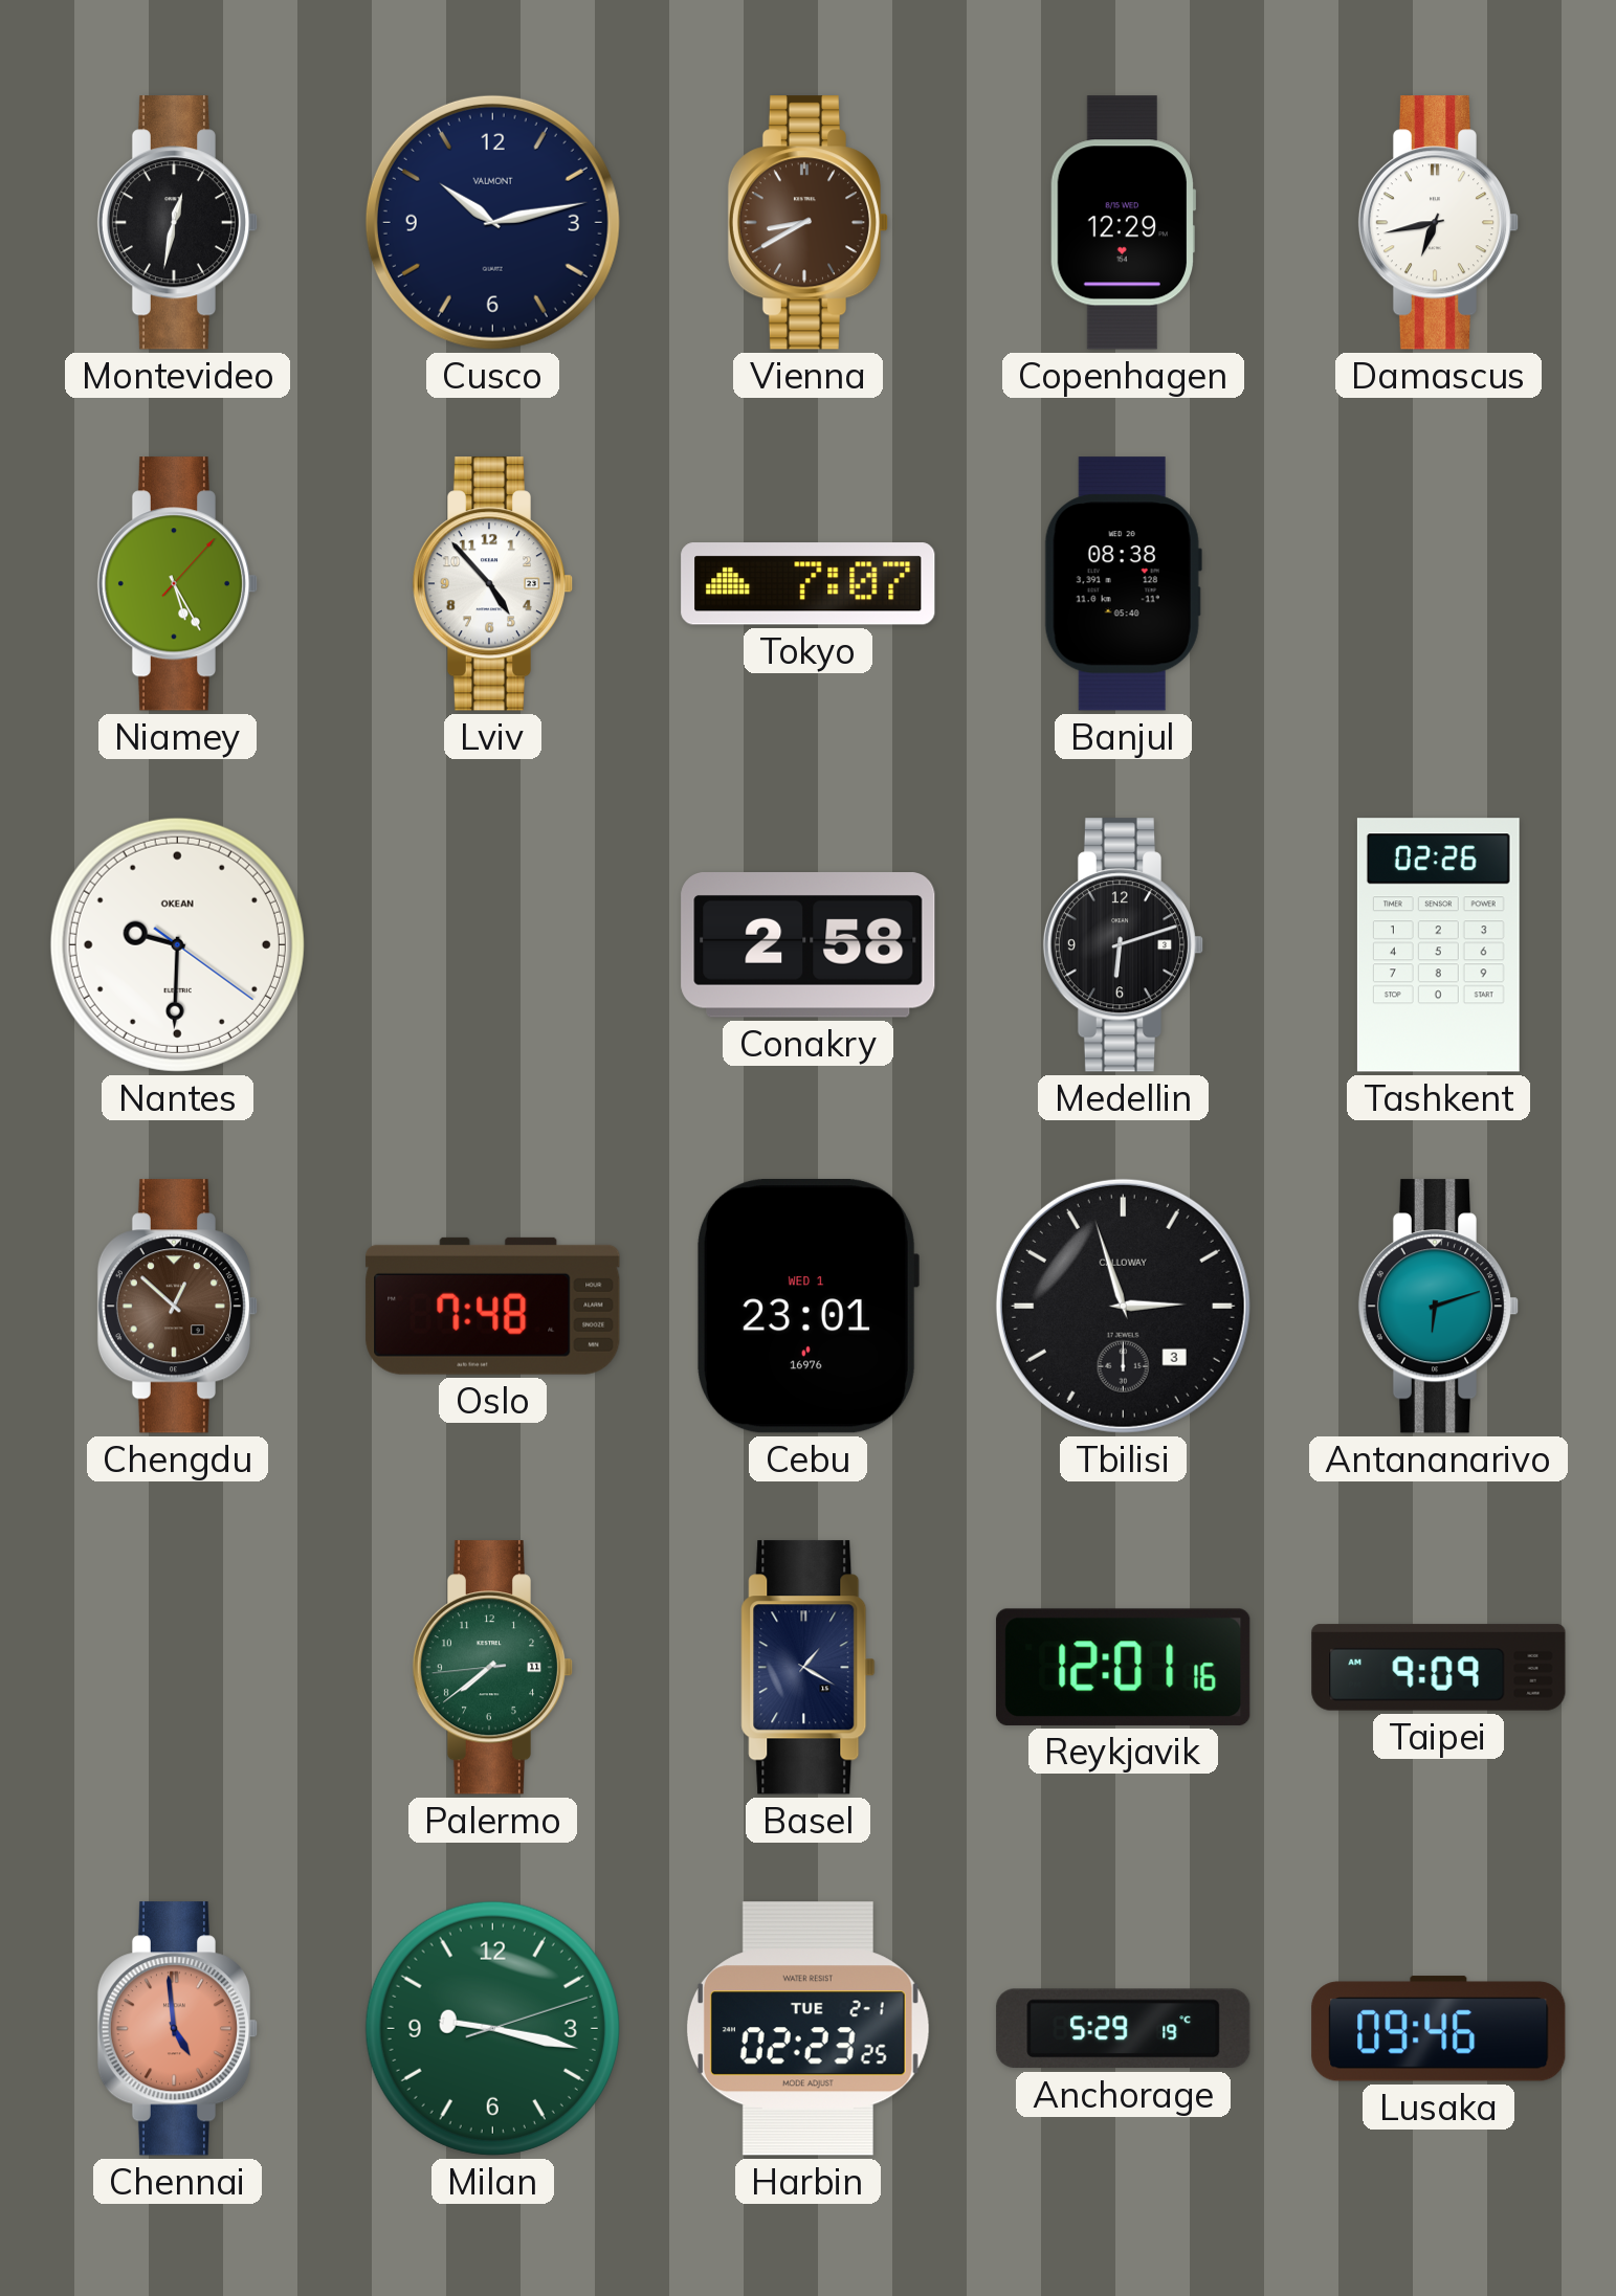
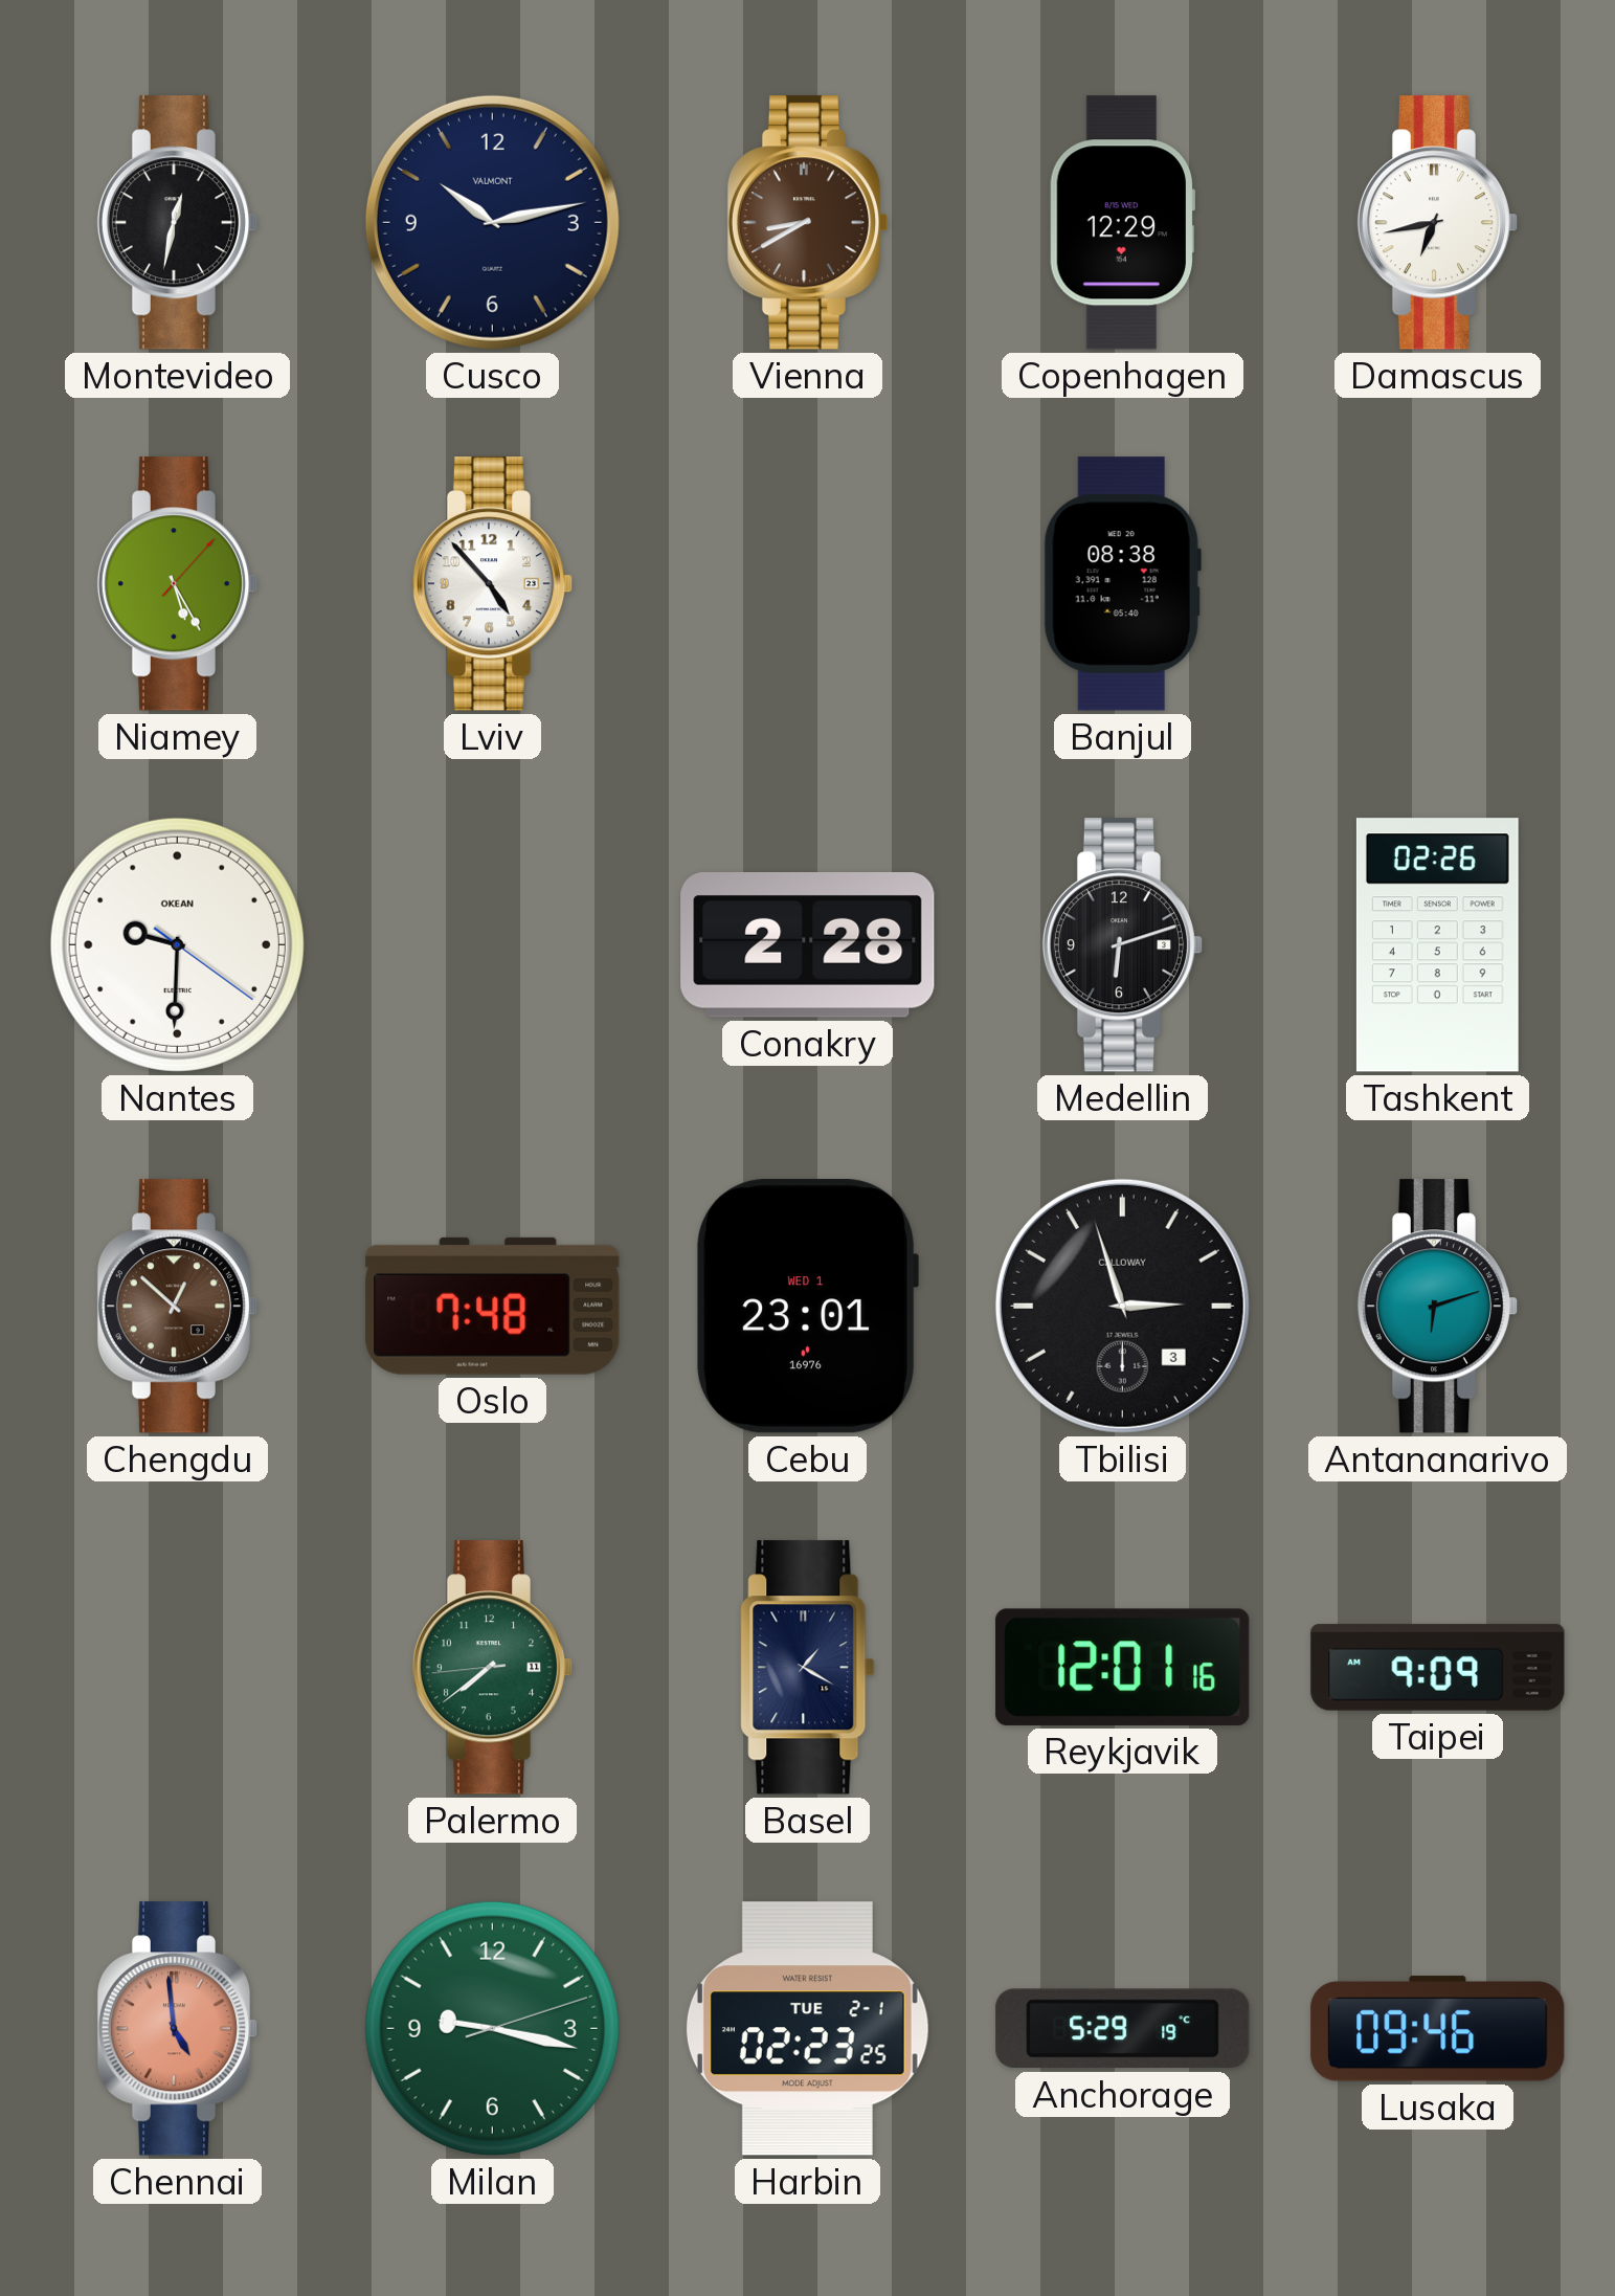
Tokyo: 7:07 -> none
Conakry: 2:58 -> 2:28
